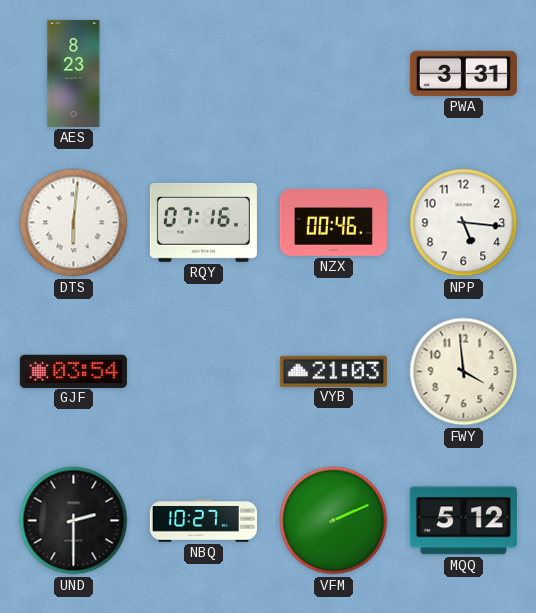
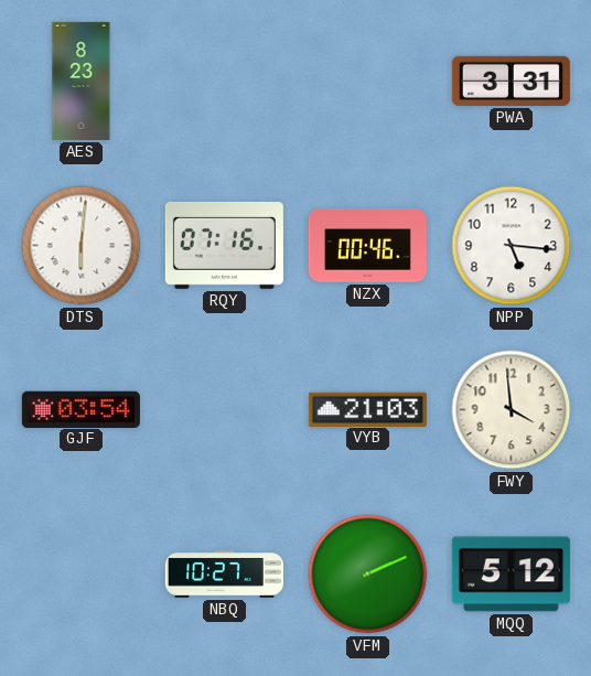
UND: 2:30 -> none
